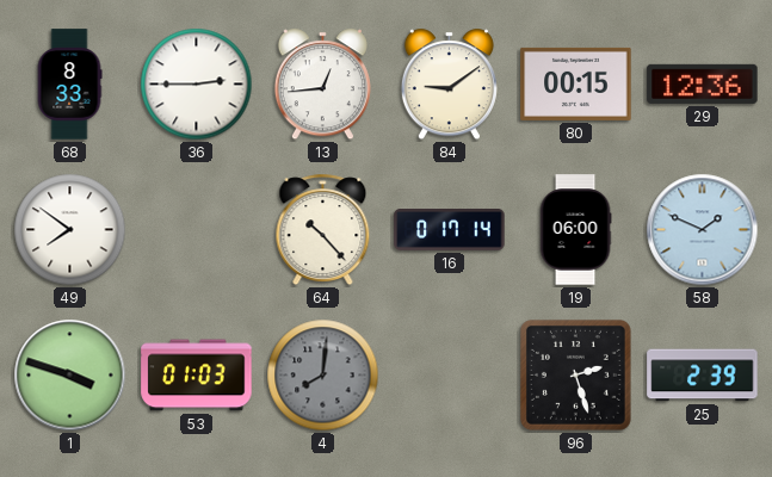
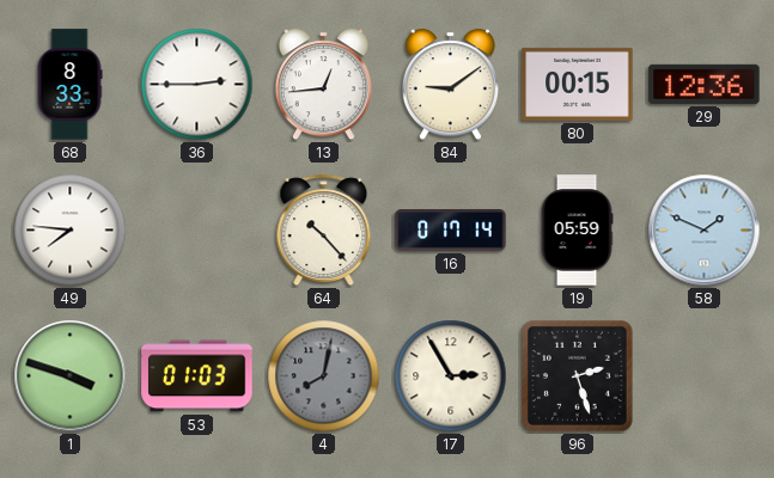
49: 7:51 -> 7:46
19: 06:00 -> 05:59
4: 8:01 -> 8:02
17: none -> 2:55
25: 2:39 -> none
